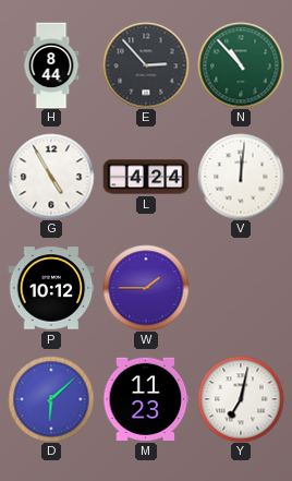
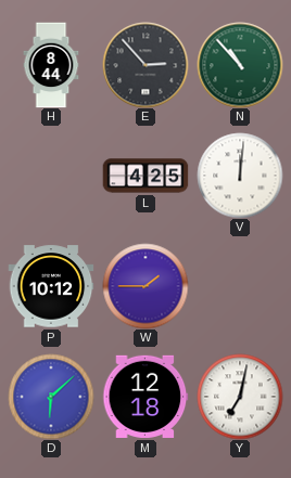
G: 4:55 -> none
L: 4:24 -> 4:25
M: 11:23 -> 12:18
